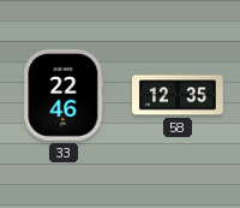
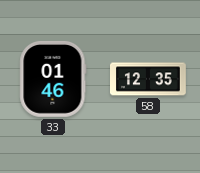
33: 22:46 -> 01:46
